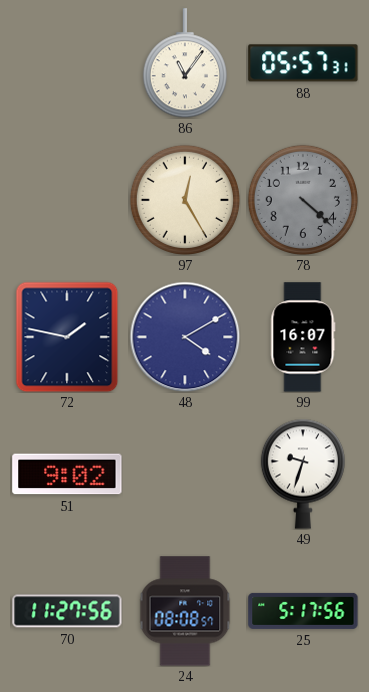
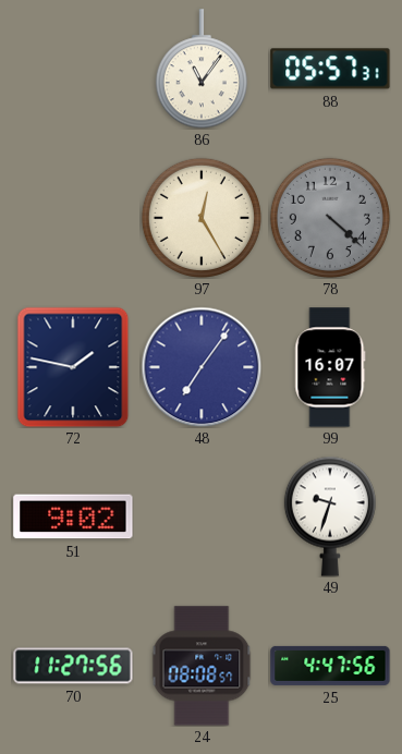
48: 4:10 -> 7:06
25: 5:17 -> 4:47
